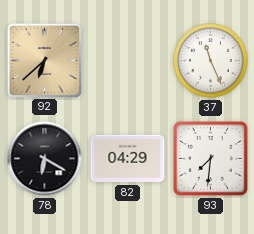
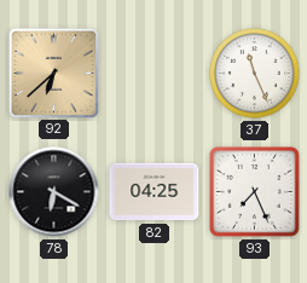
82: 04:29 -> 04:25
93: 7:31 -> 7:26
